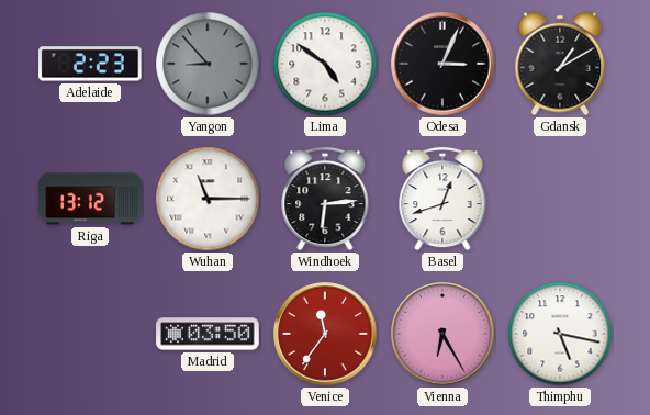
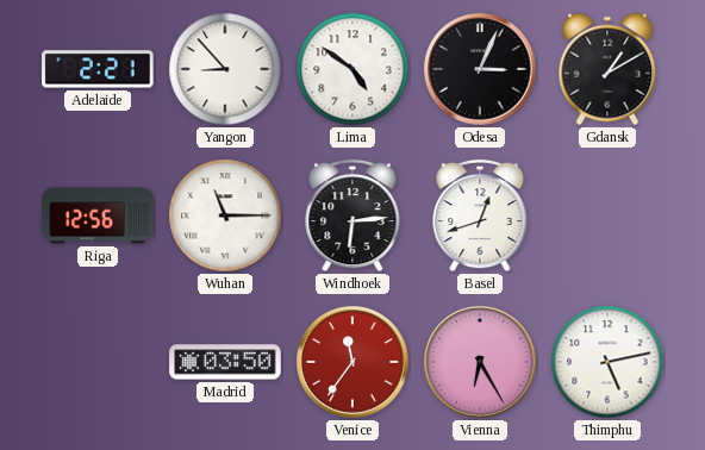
Adelaide: 2:23 -> 2:21
Yangon dial: grey -> white
Riga: 13:12 -> 12:56
Thimphu: 5:17 -> 5:13
